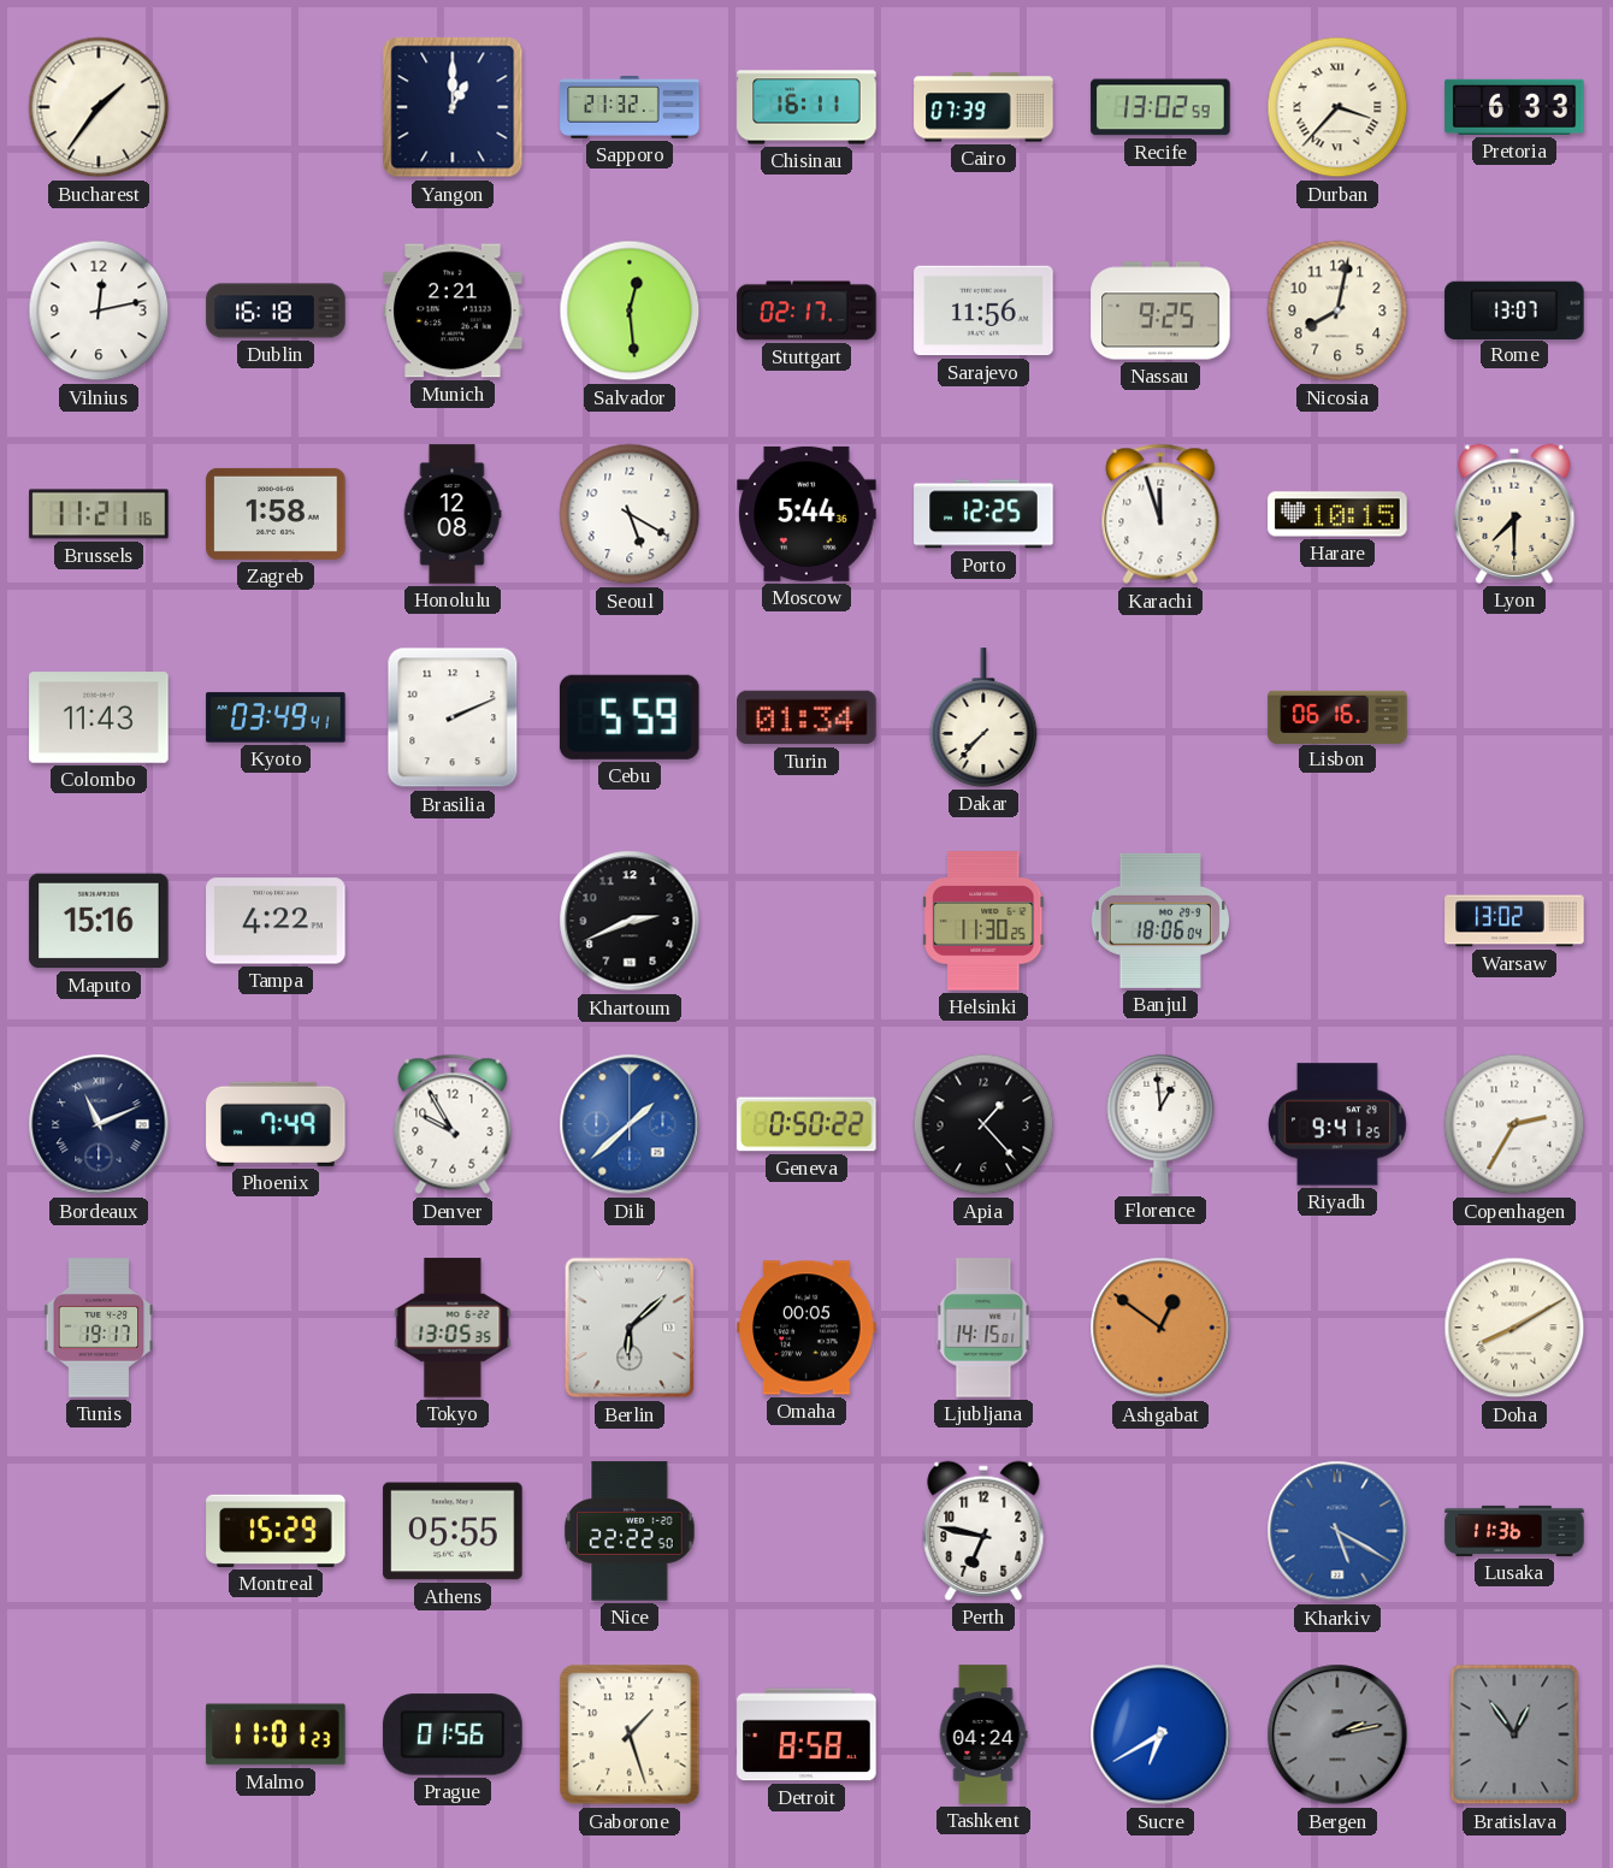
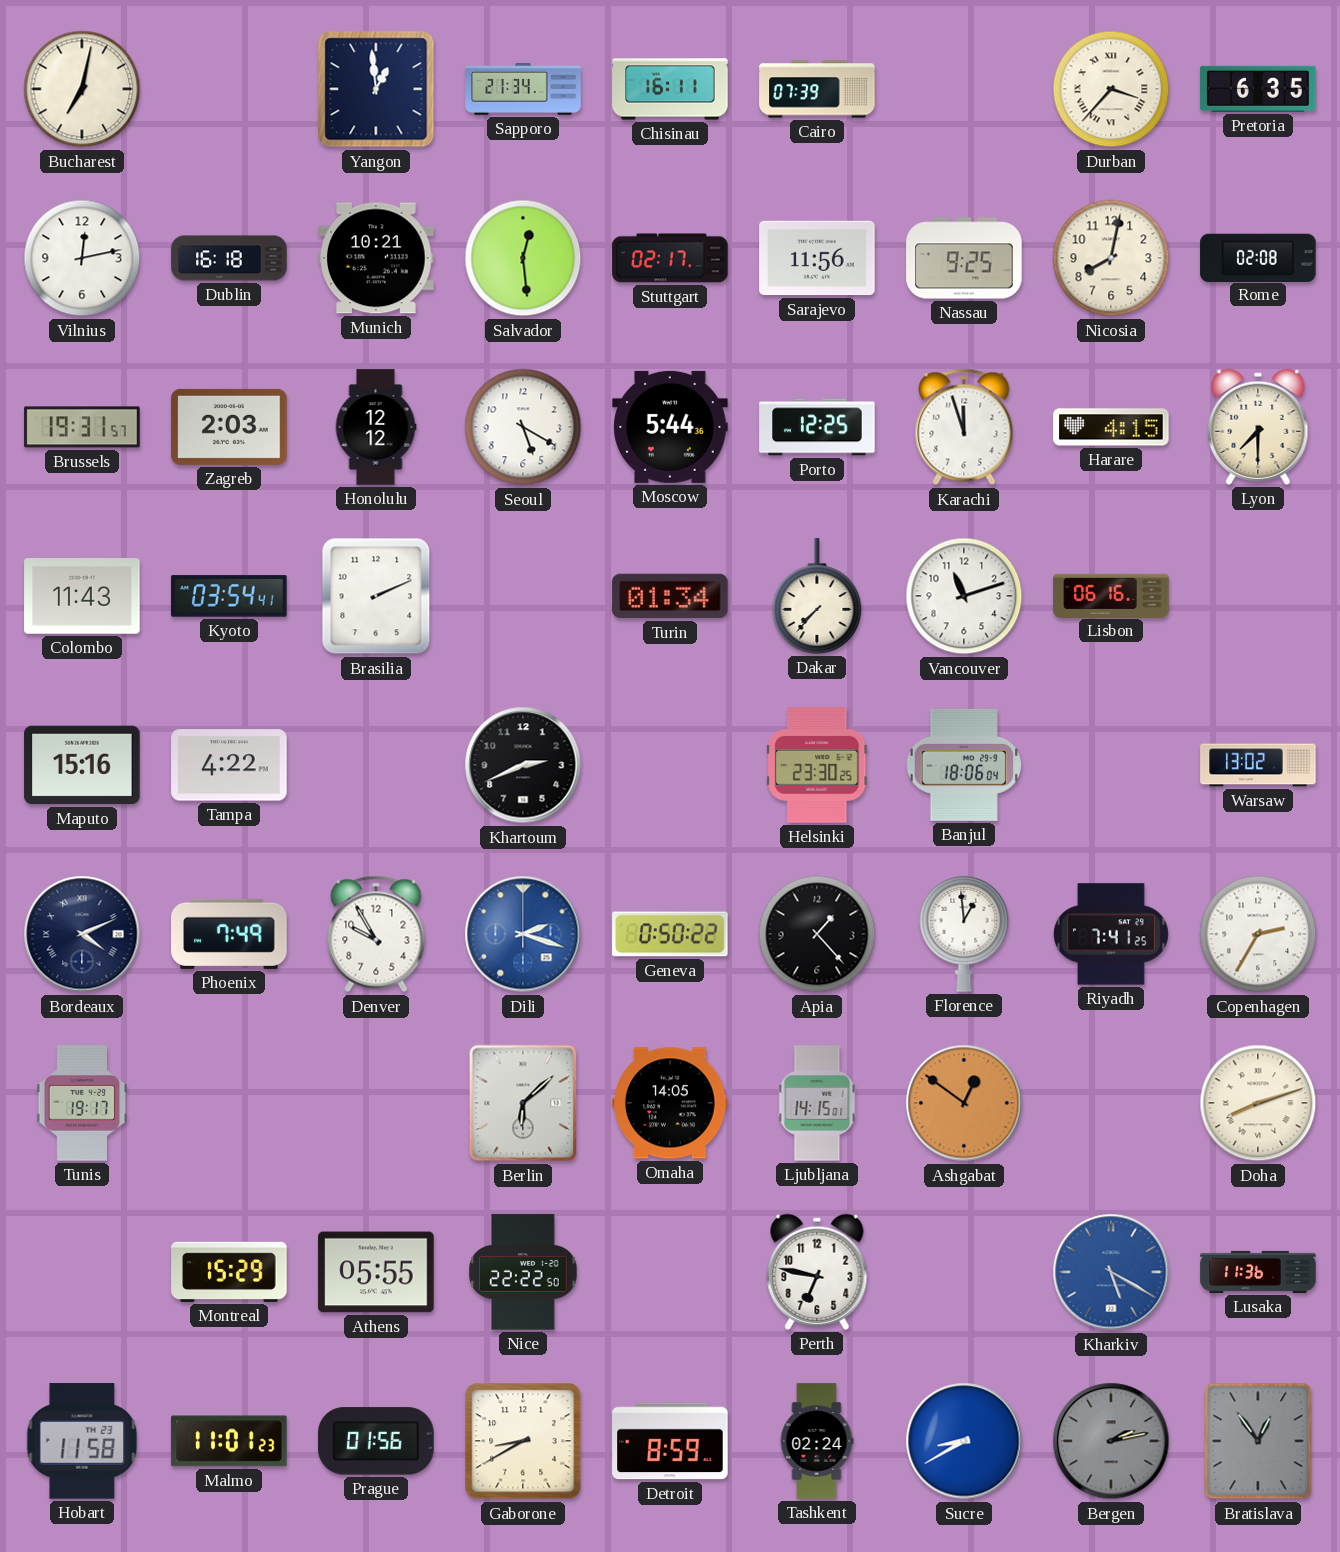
Bucharest: 1:36 -> 7:02
Yangon: 1:00 -> 12:59
Sapporo: 21:32 -> 21:34
Recife: 13:02 -> none
Pretoria: 6:33 -> 6:35
Munich: 2:21 -> 10:21
Rome: 13:07 -> 02:08
Brussels: 11:21 -> 19:31
Zagreb: 1:58 -> 2:03
Honolulu: 12:08 -> 12:12
Harare: 10:15 -> 4:15
Kyoto: 03:49 -> 03:54
Cebu: 5:59 -> none
Vancouver: none -> 11:12
Helsinki: 11:30 -> 23:30
Bordeaux: 11:11 -> 4:11
Dili: 1:38 -> 2:18
Riyadh: 9:41 -> 7:41
Tokyo: 13:05 -> none
Omaha: 00:05 -> 14:05
Doha: 8:10 -> 8:12
Hobart: none -> 11:58
Gaborone: 1:27 -> 8:40
Detroit: 8:58 -> 8:59
Tashkent: 04:24 -> 02:24
Sucre: 6:40 -> 8:40
